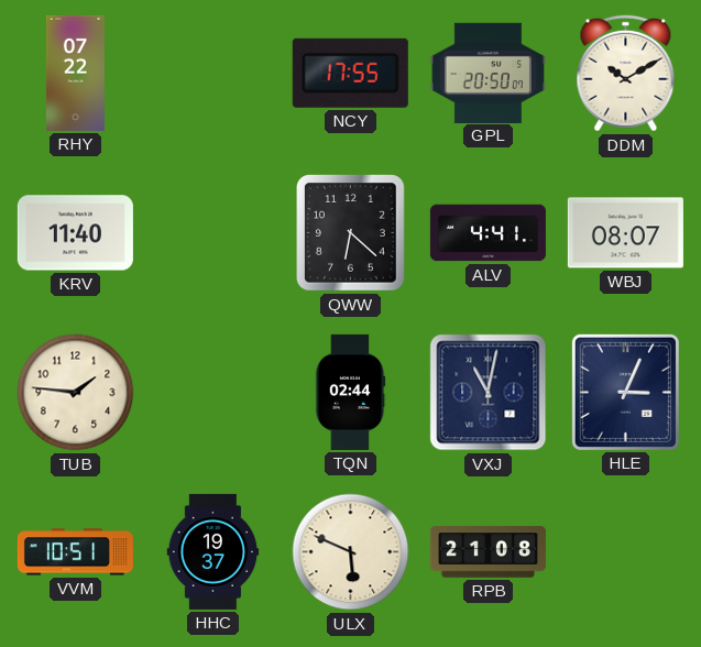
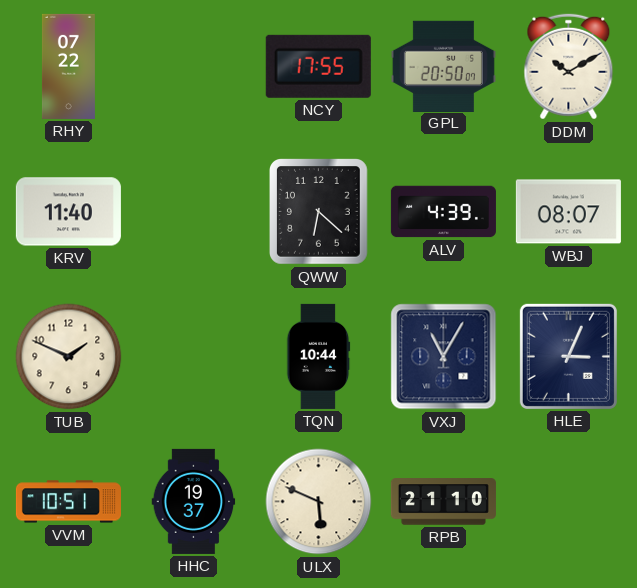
ALV: 4:41 -> 4:39
TUB: 1:46 -> 1:49
TQN: 02:44 -> 10:44
VXJ: 11:02 -> 11:05
RPB: 21:08 -> 21:10
